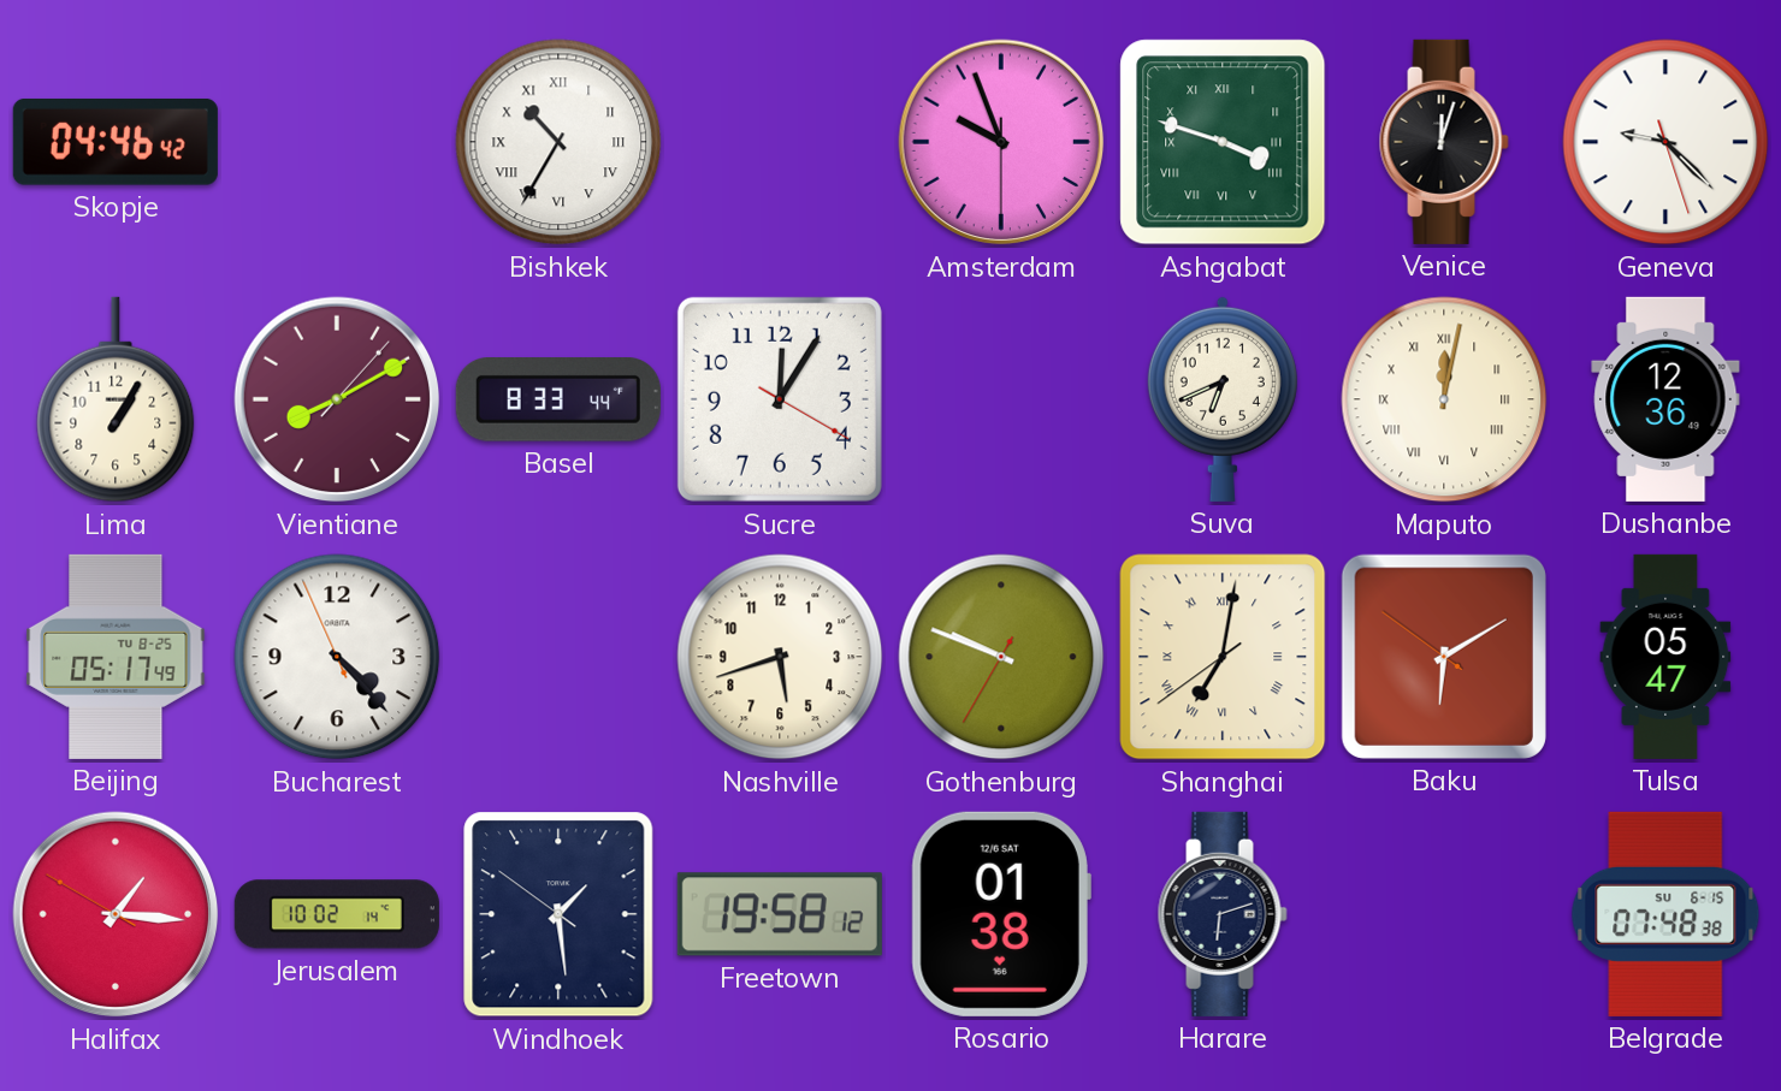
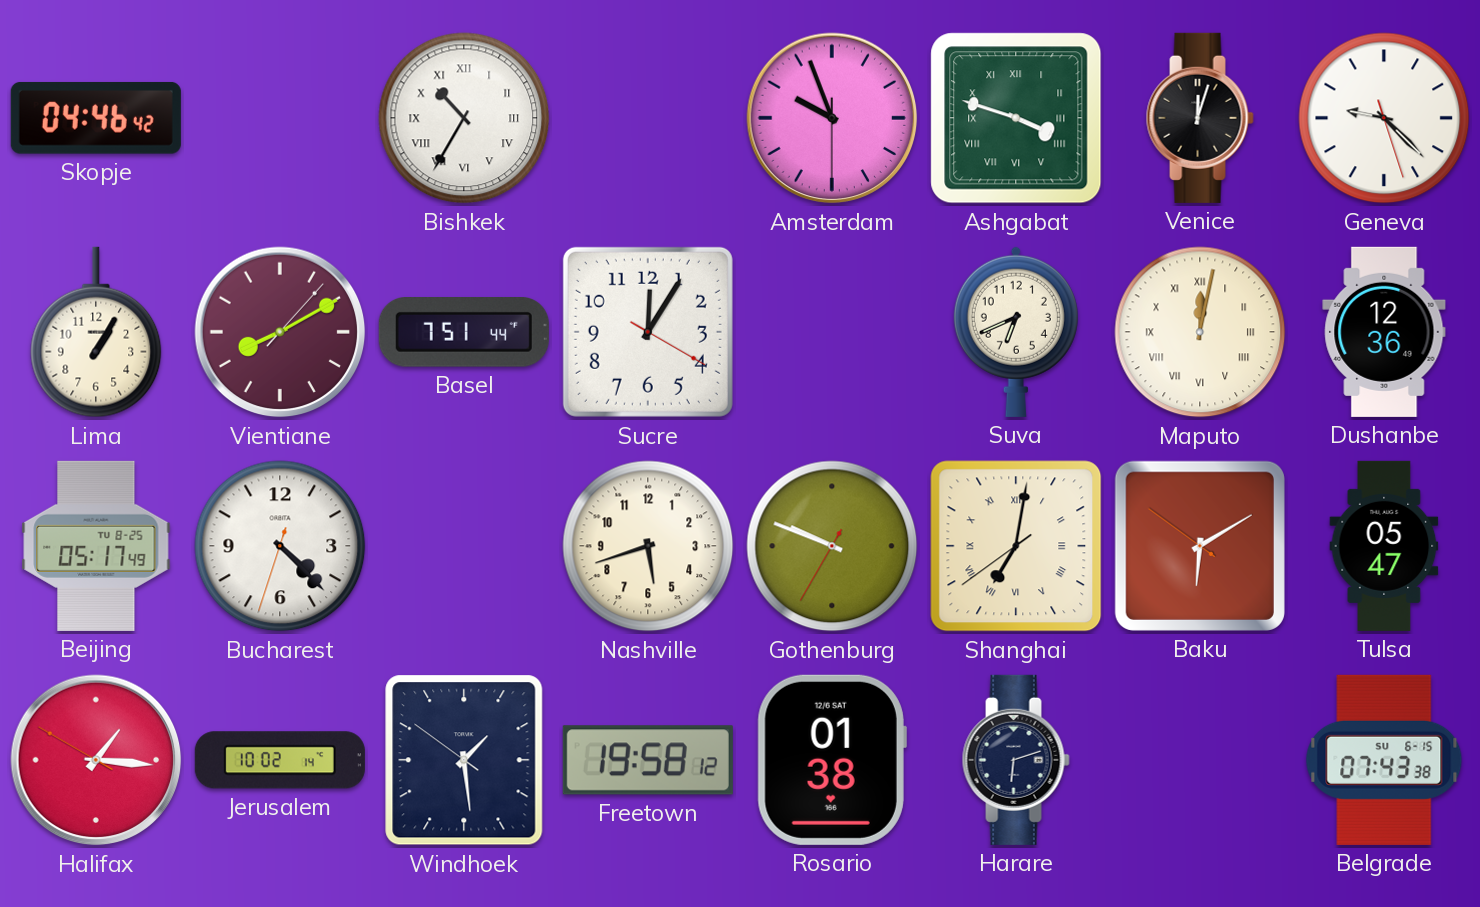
Basel: 8:33 -> 7:51
Bucharest: 4:22:56 -> 4:22:33
Belgrade: 07:48 -> 07:43
